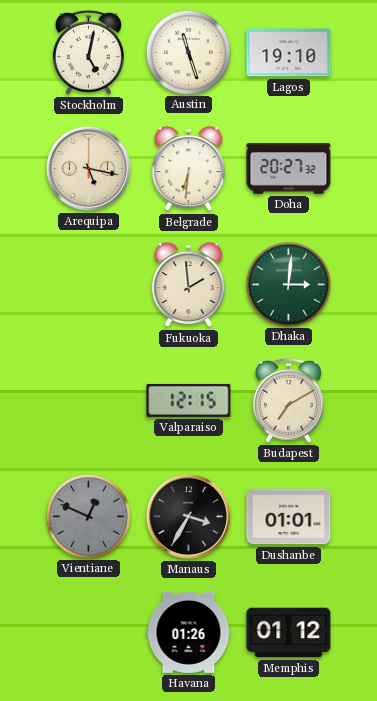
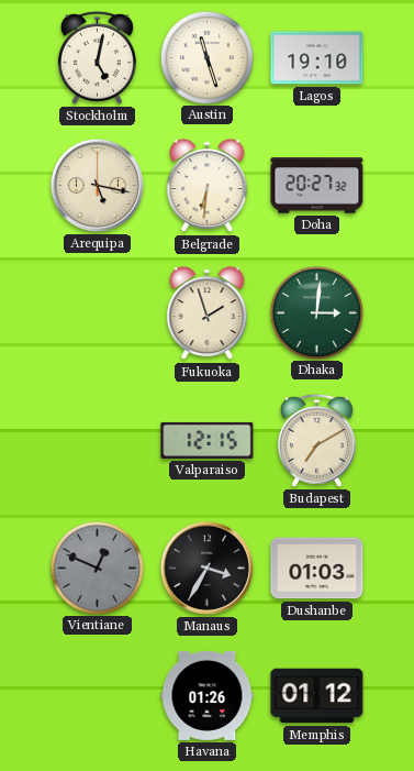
Fukuoka: 1:59 -> 1:57
Dushanbe: 01:01 -> 01:03
